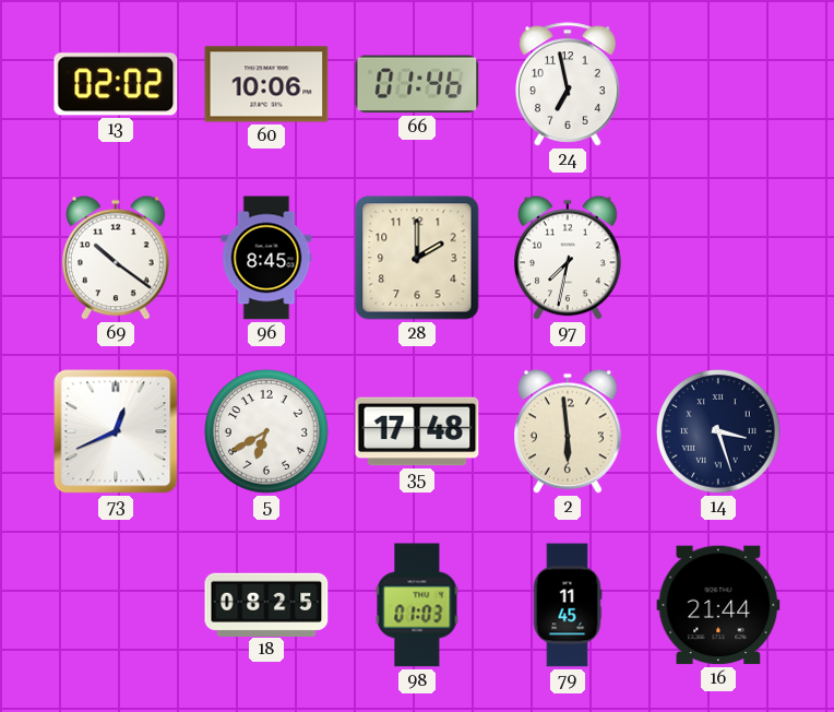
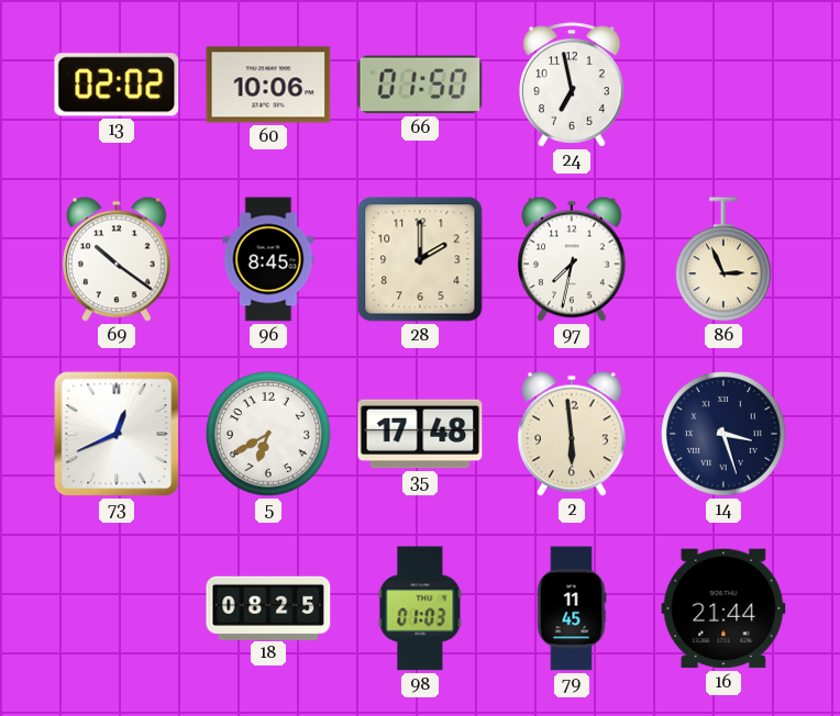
66: 01:46 -> 01:50
86: none -> 2:56
